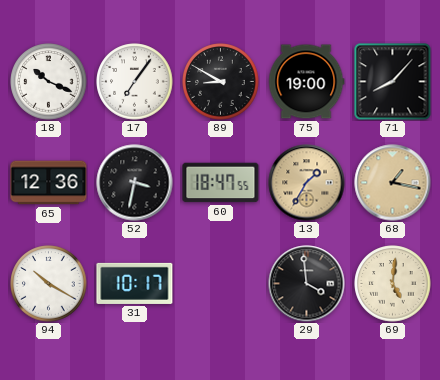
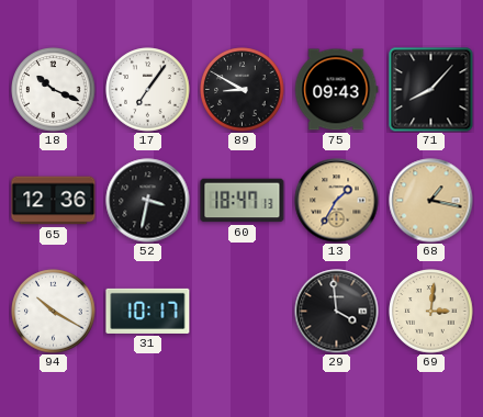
75: 19:00 -> 09:43
60: 18:47:55 -> 18:47:13
69: 5:01 -> 3:01
